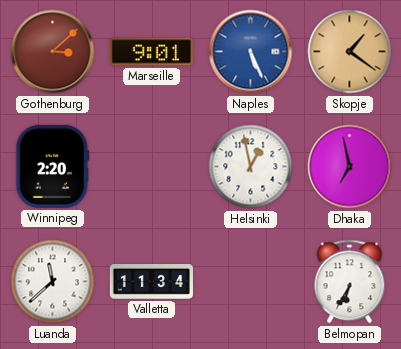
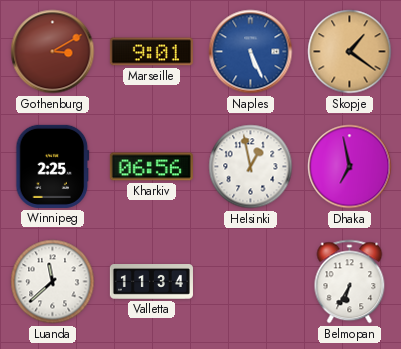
Gothenburg: 3:08 -> 3:10
Winnipeg: 2:20 -> 2:25
Kharkiv: none -> 06:56
